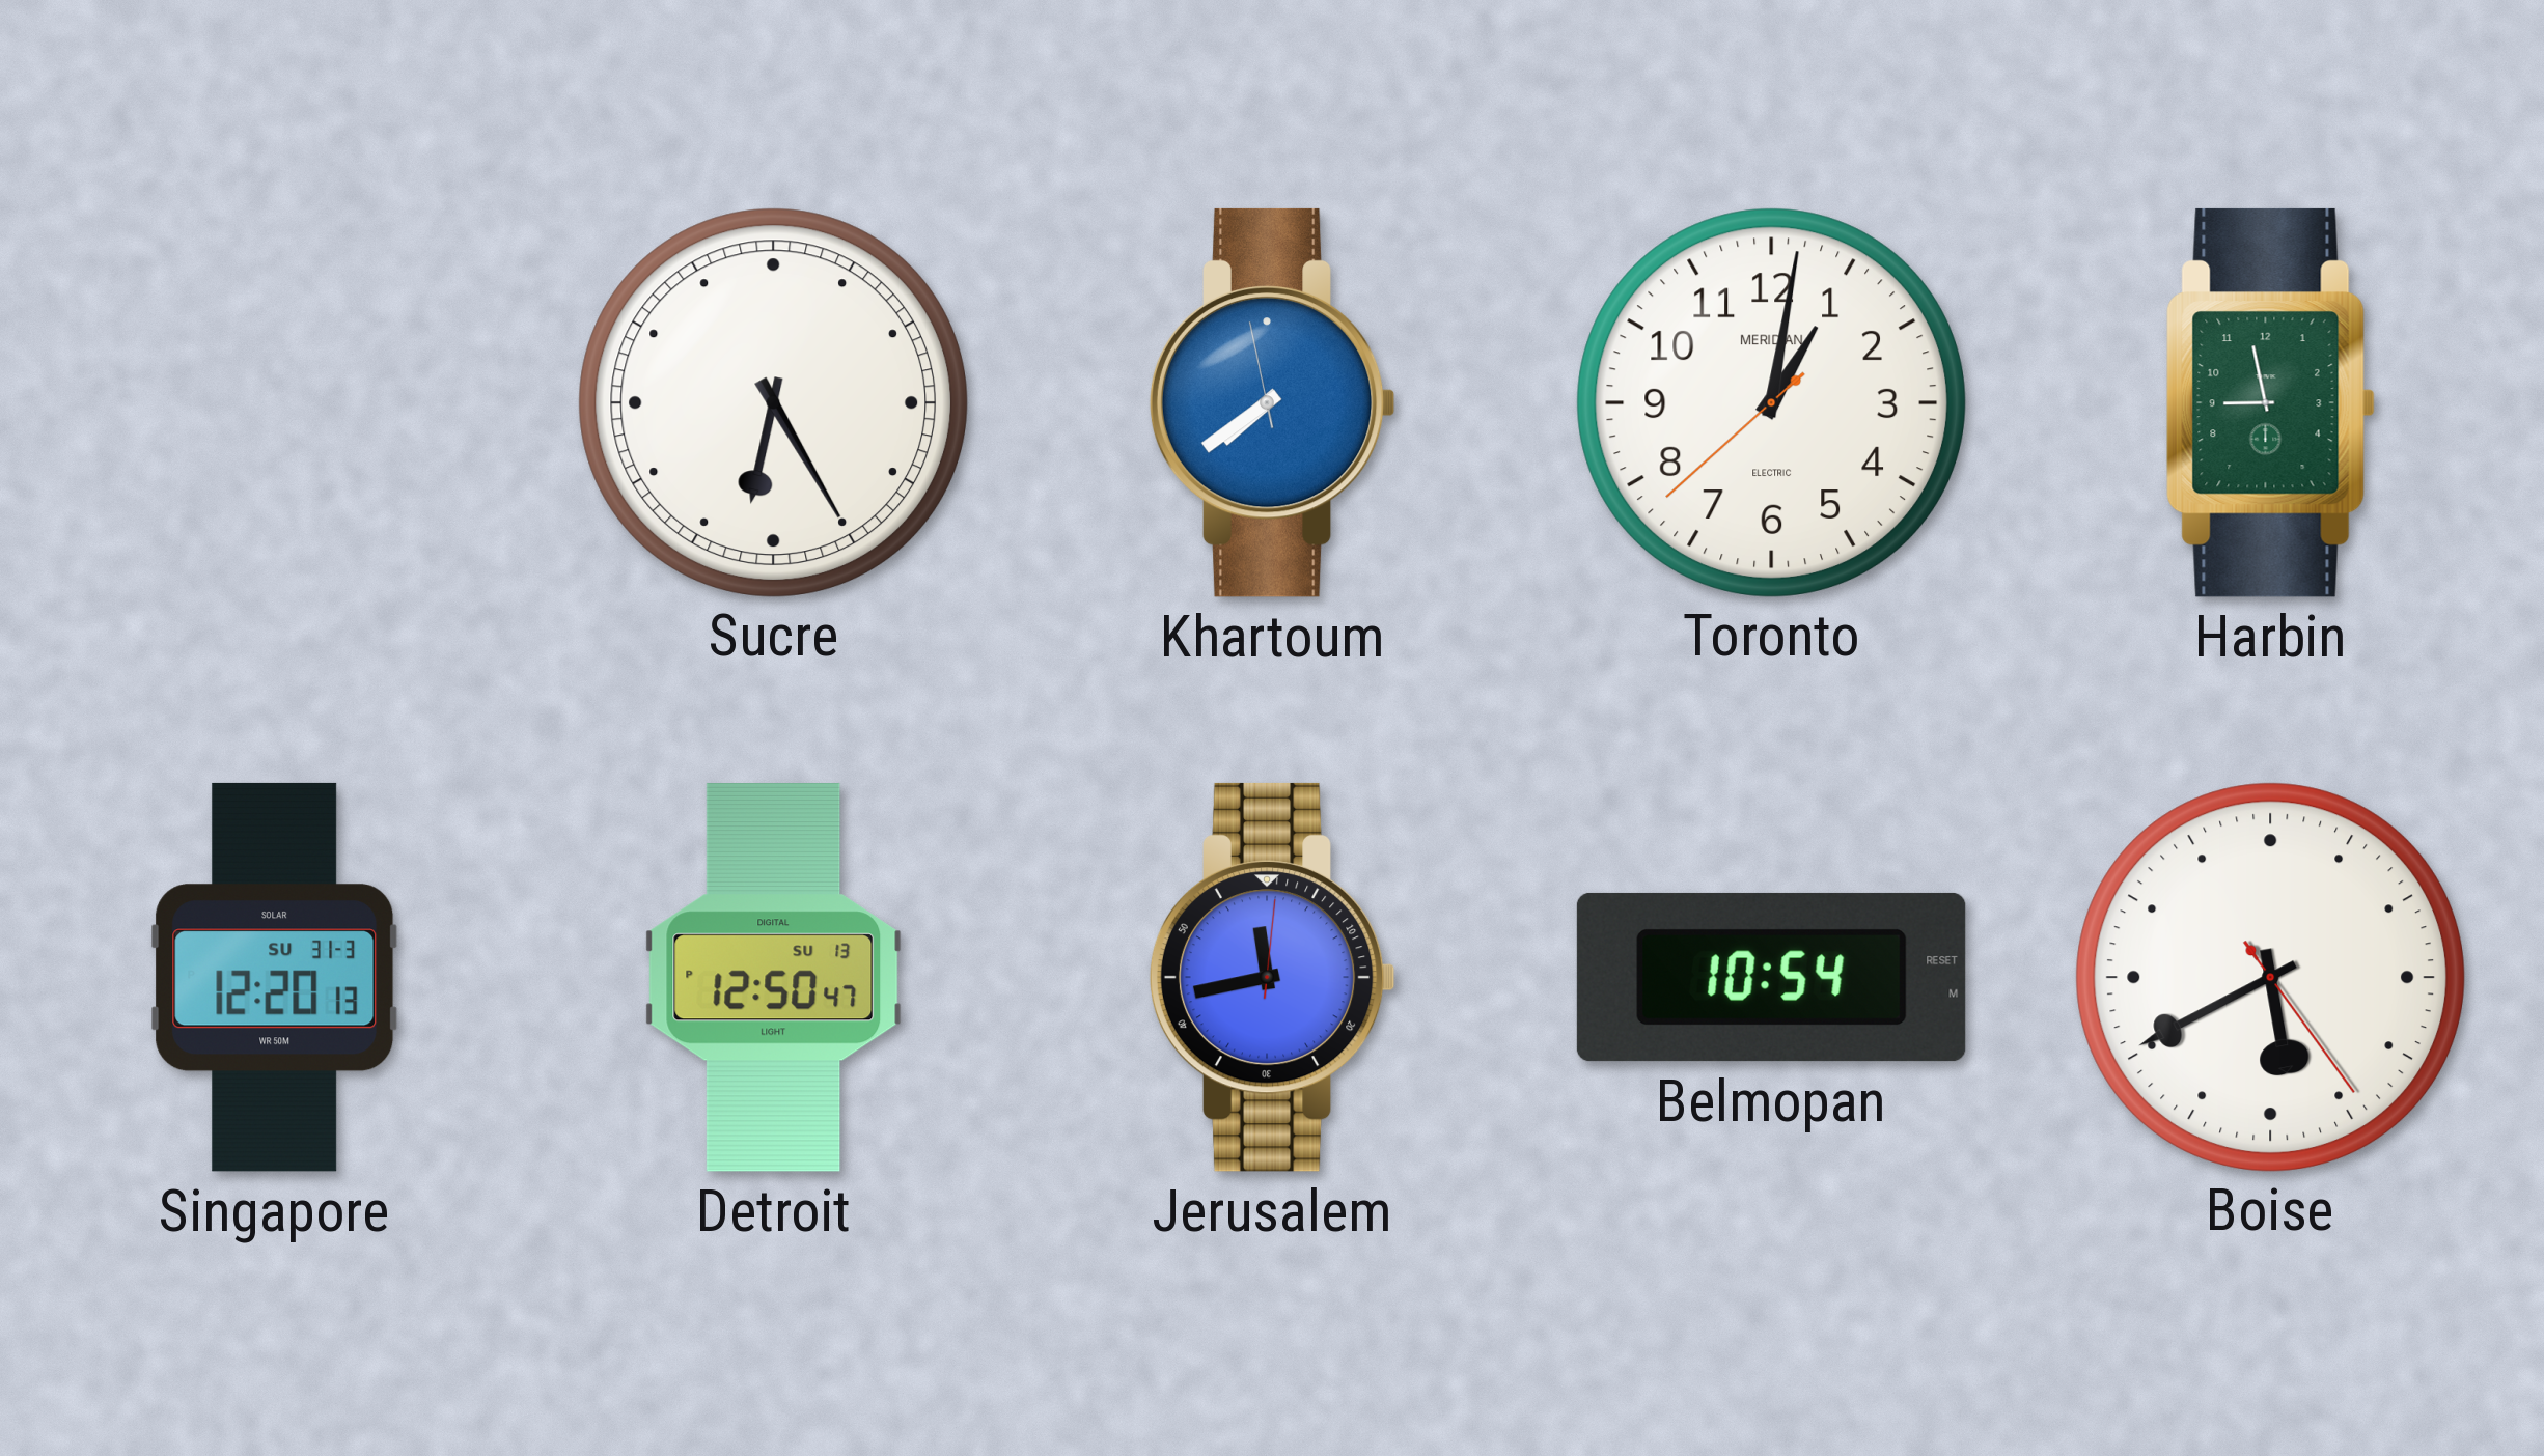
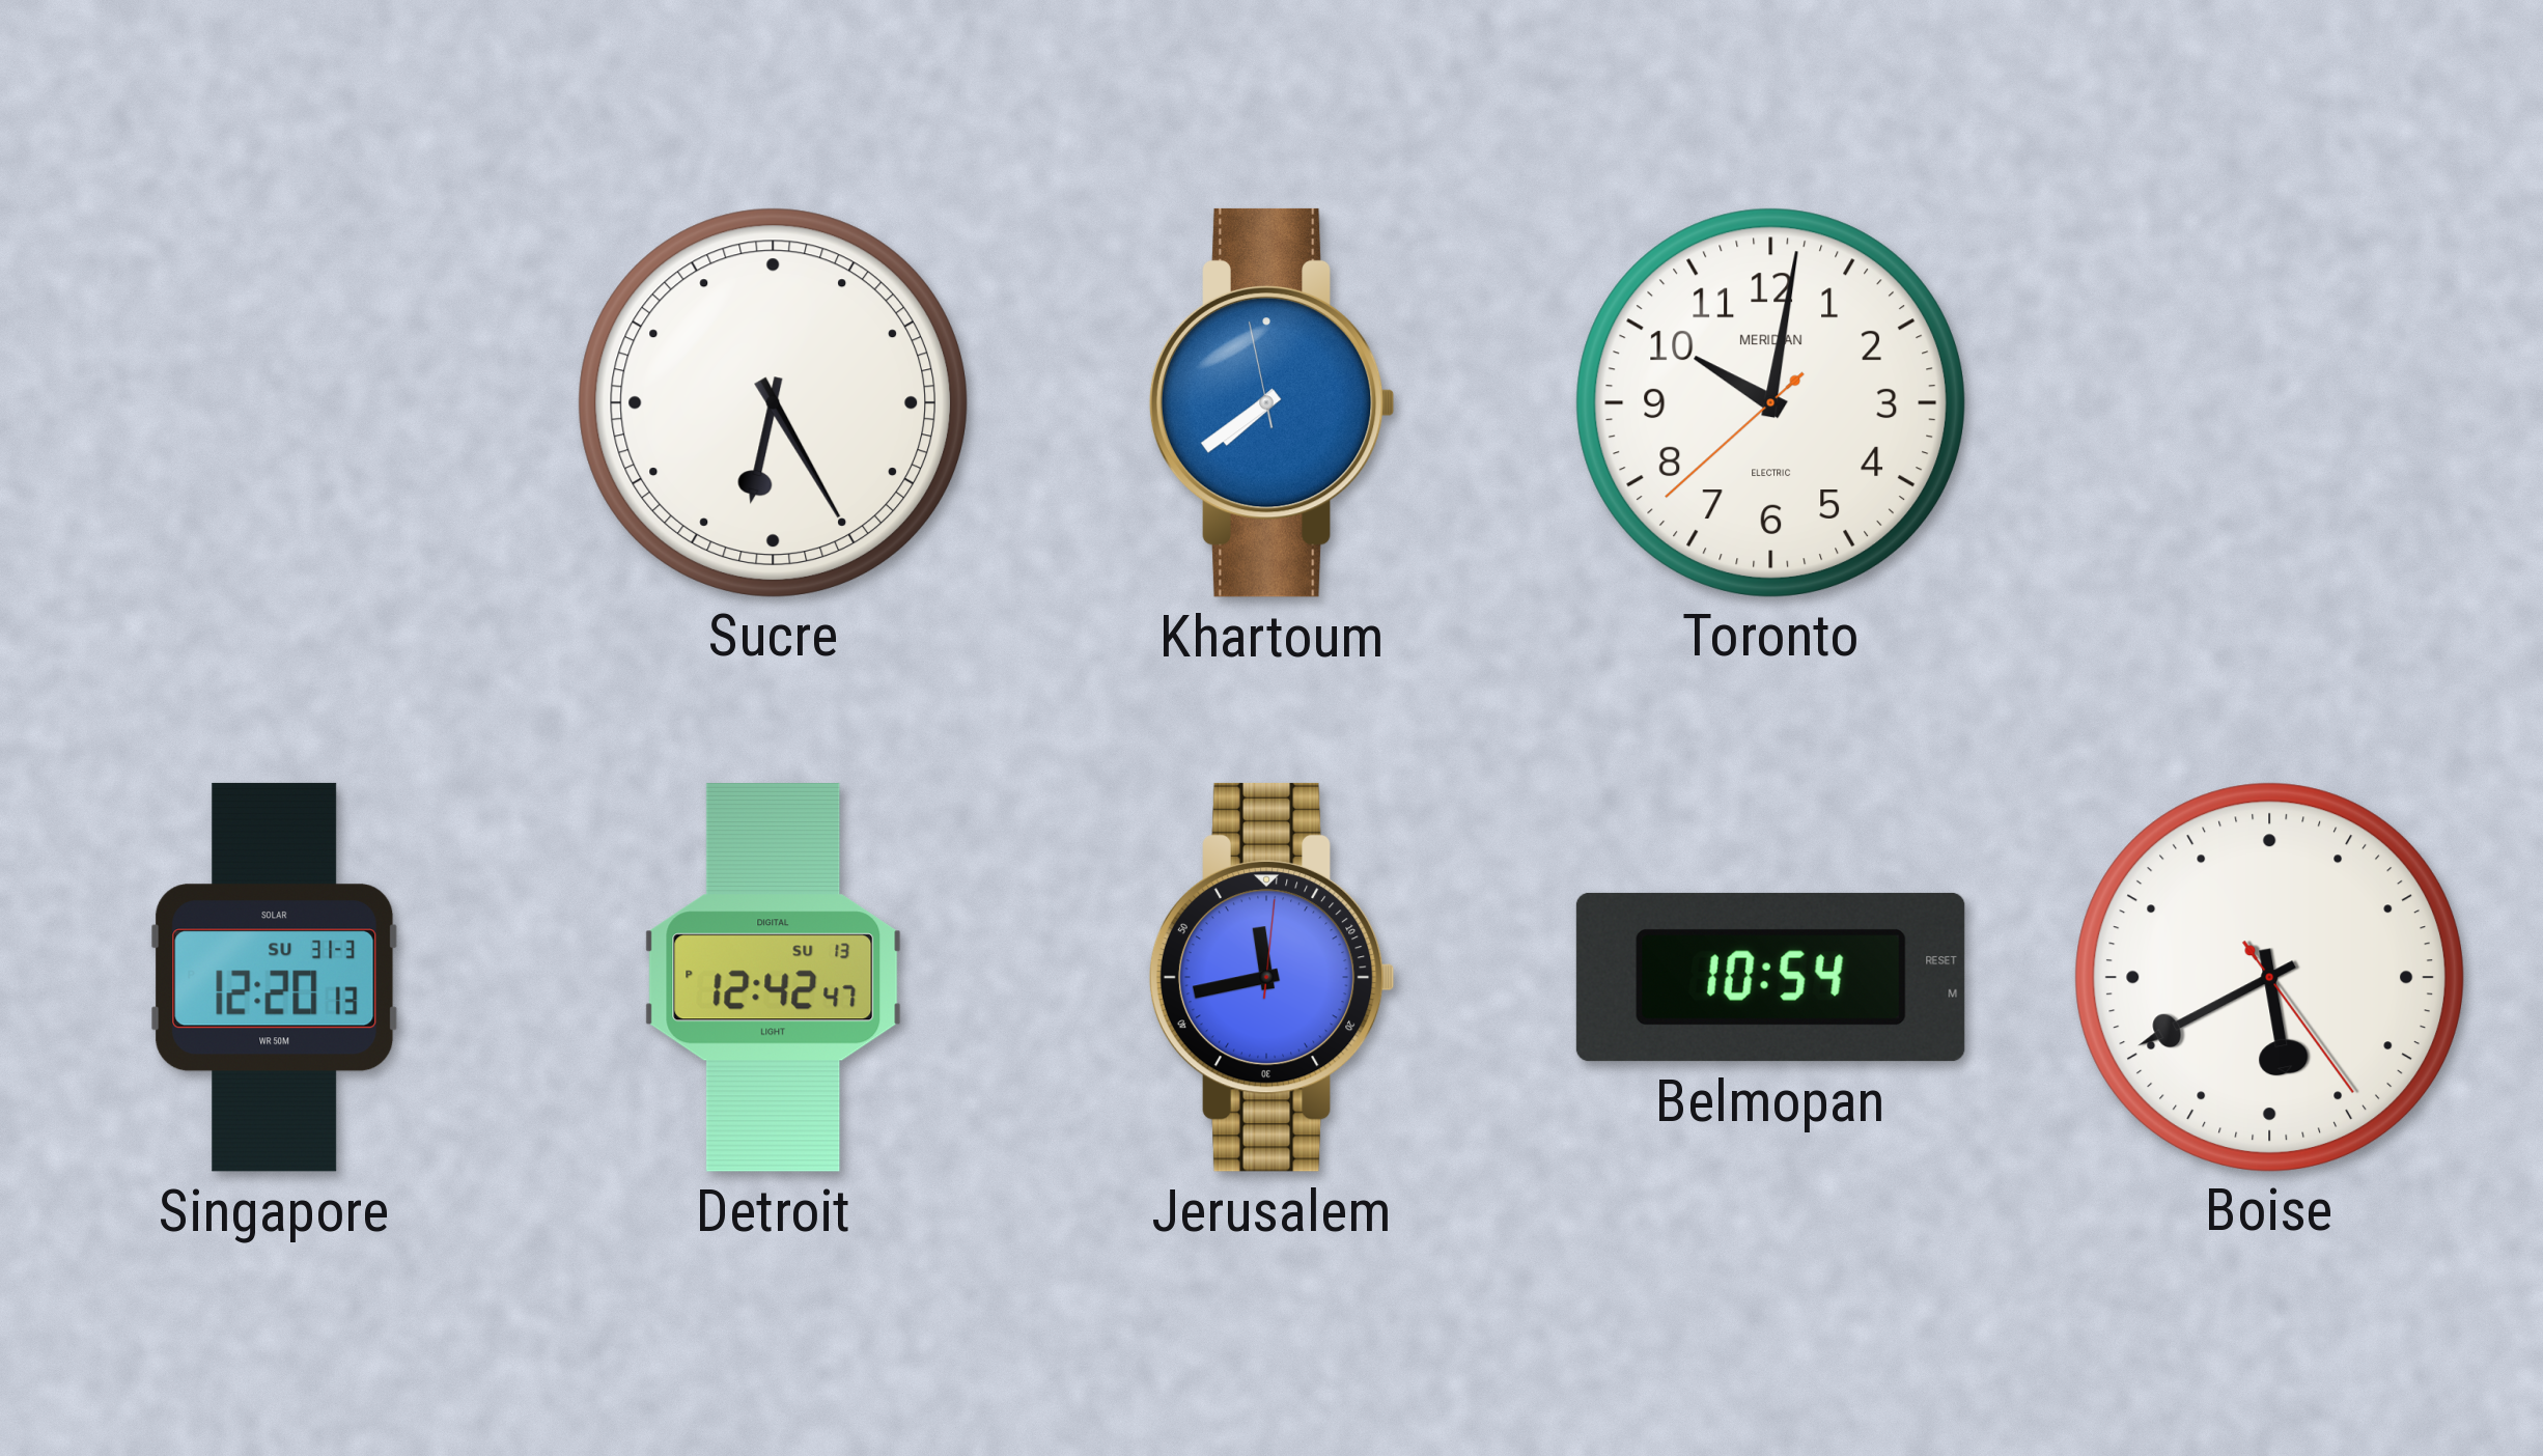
Toronto: 1:01 -> 10:01
Harbin: 8:58 -> none
Detroit: 12:50 -> 12:42
